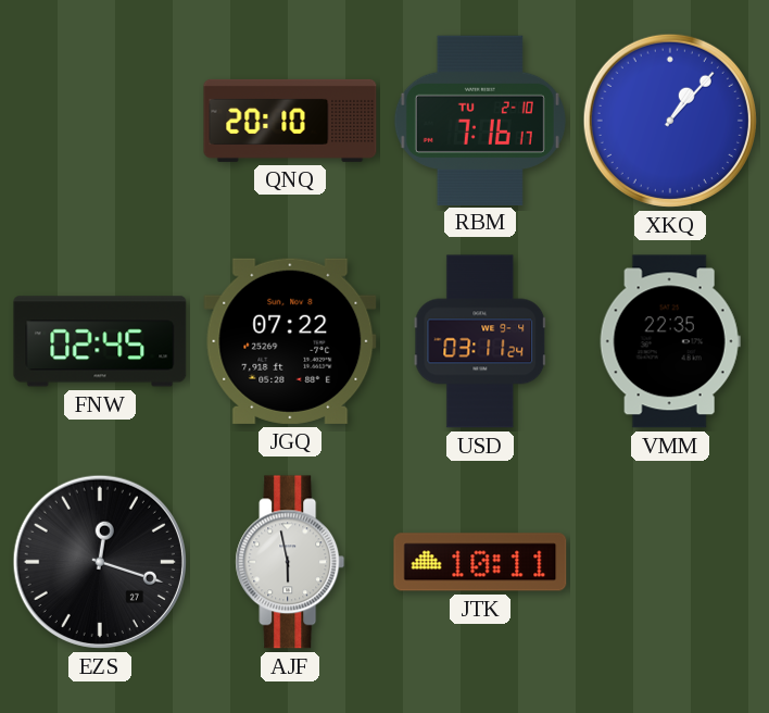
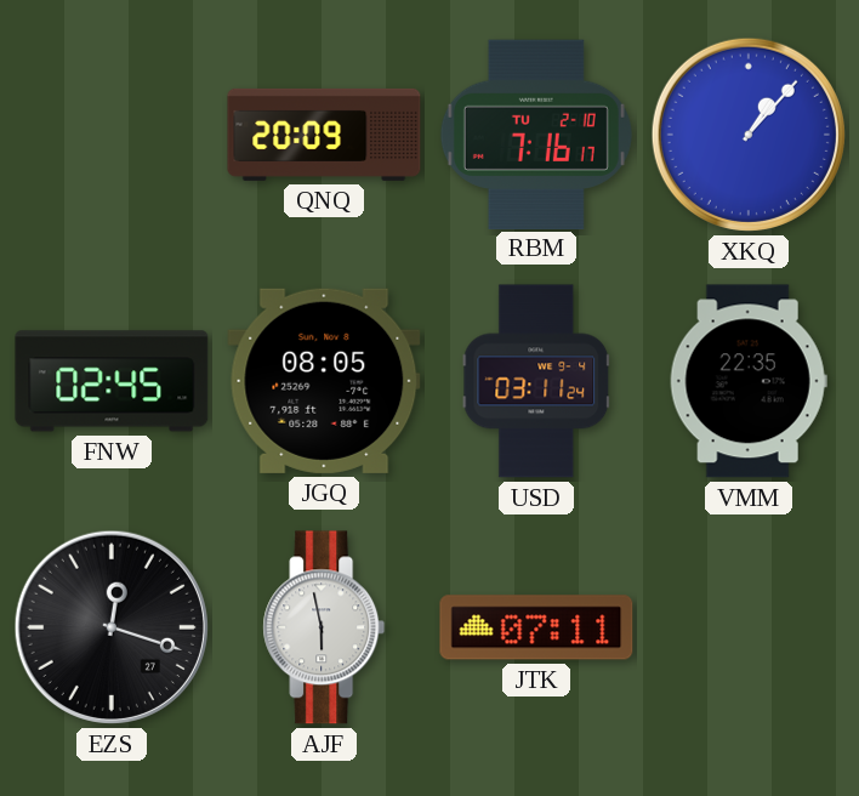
QNQ: 20:10 -> 20:09
JGQ: 07:22 -> 08:05
JTK: 10:11 -> 07:11
